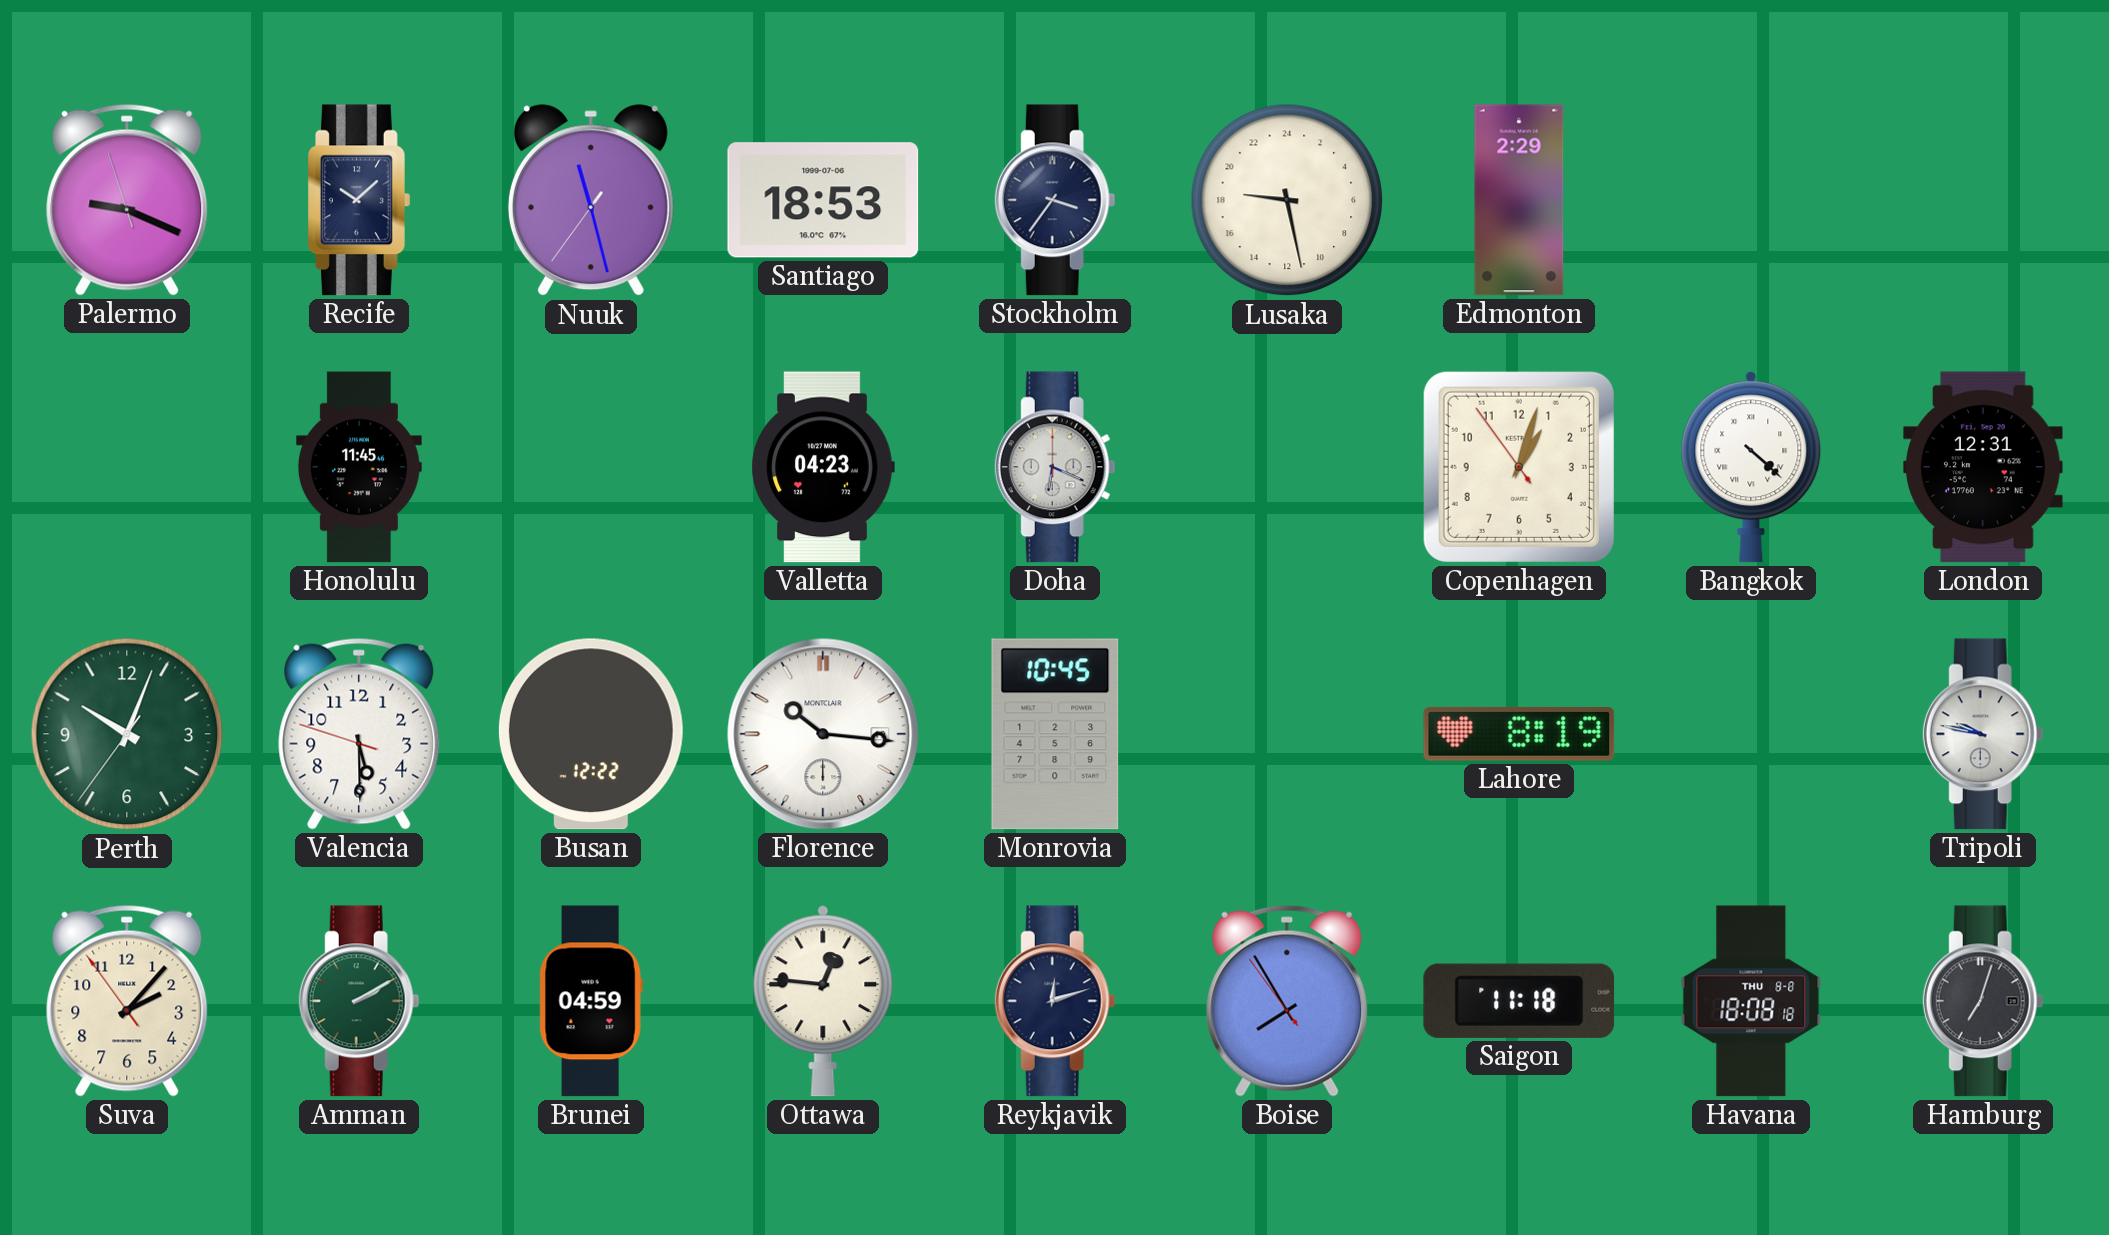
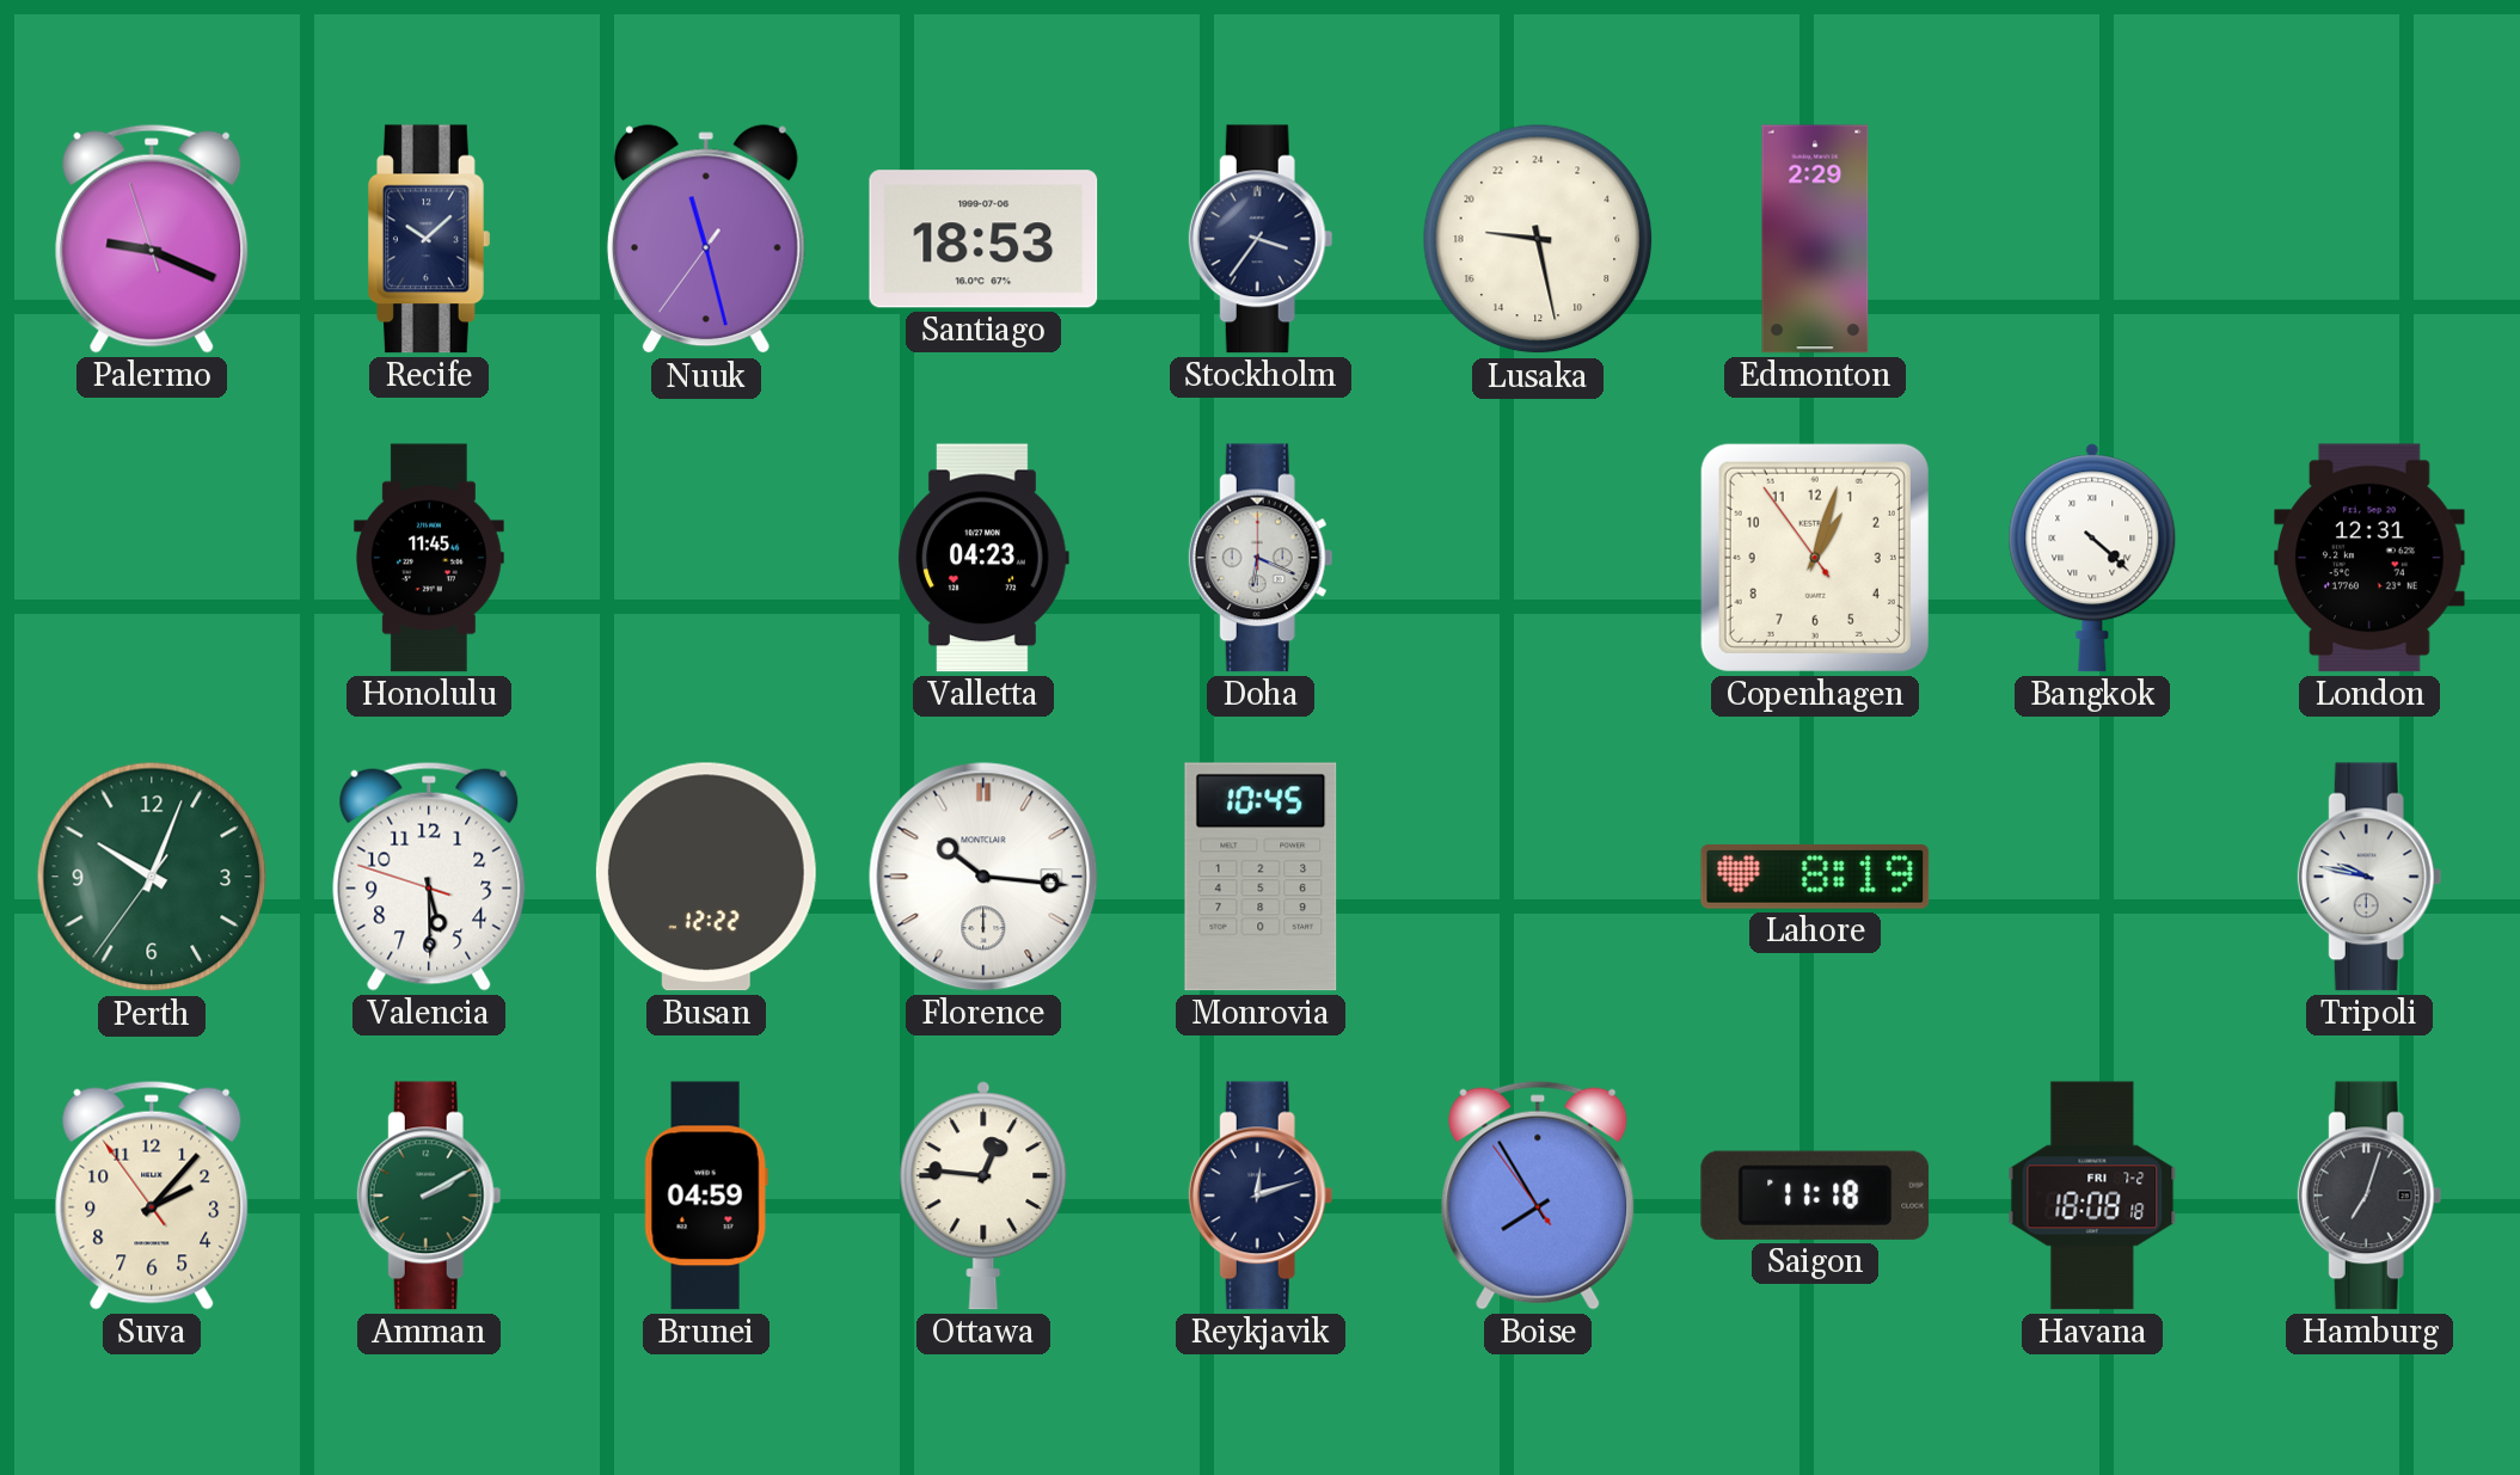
Havana date: THU 8-8 -> FRI 7-2
